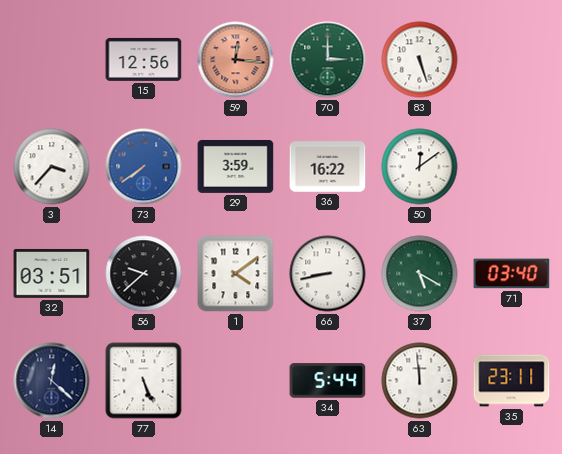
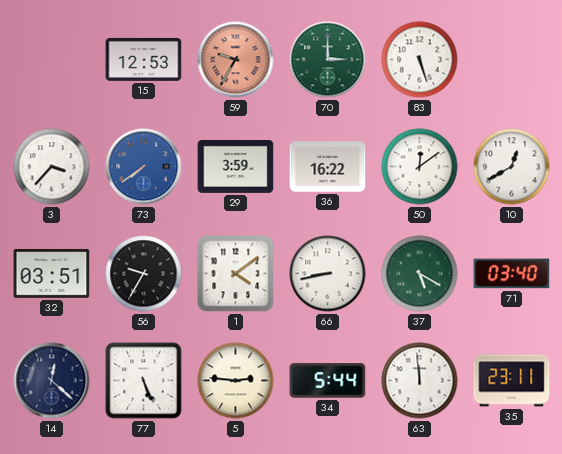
15: 12:56 -> 12:53
59: 12:16 -> 9:35
10: none -> 12:40
56: 9:38 -> 9:35
5: none -> 2:46
